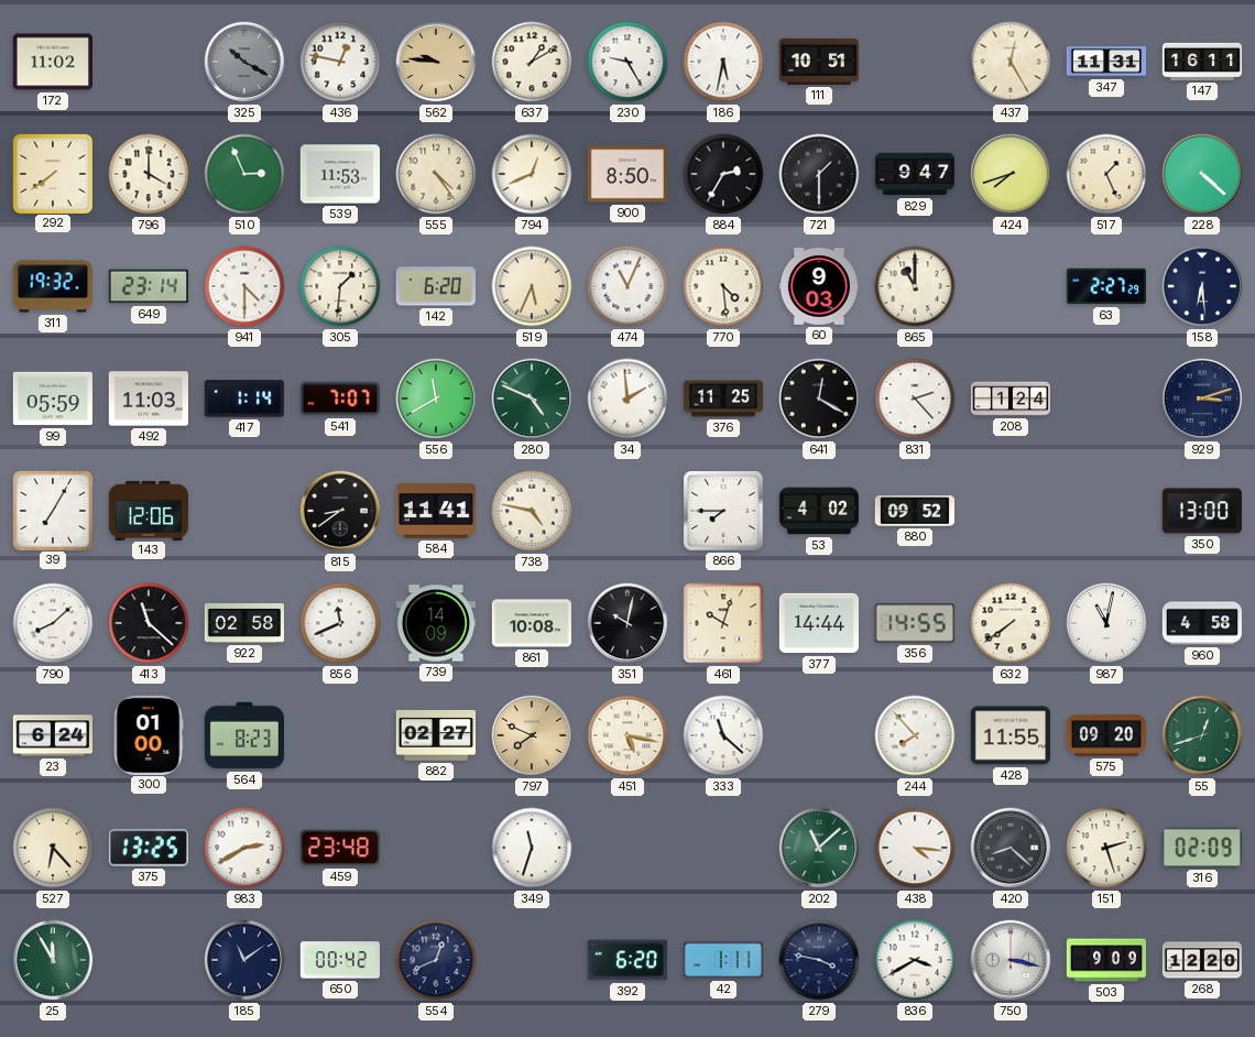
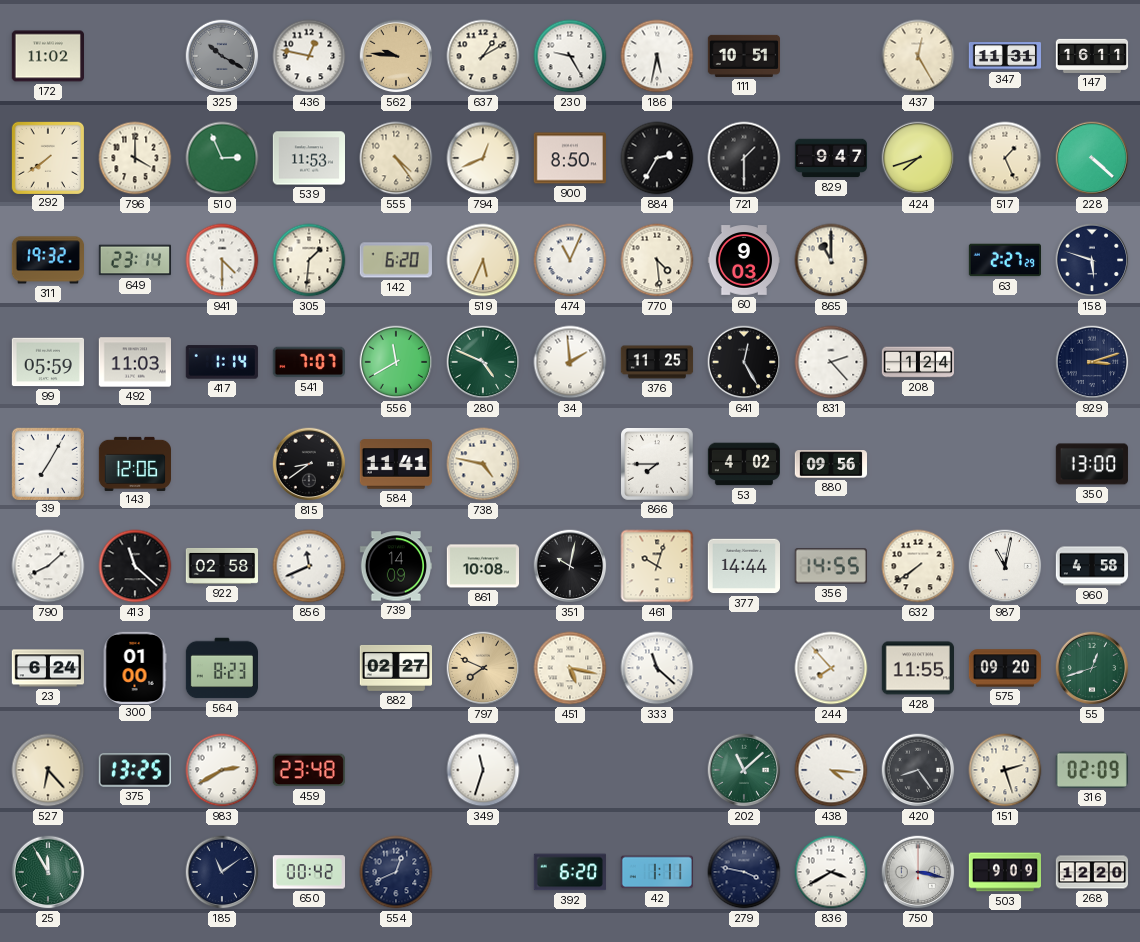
158: 6:29 -> 5:48
641: 12:20 -> 12:25
880: 09:52 -> 09:56
420: 8:22 -> 8:24
